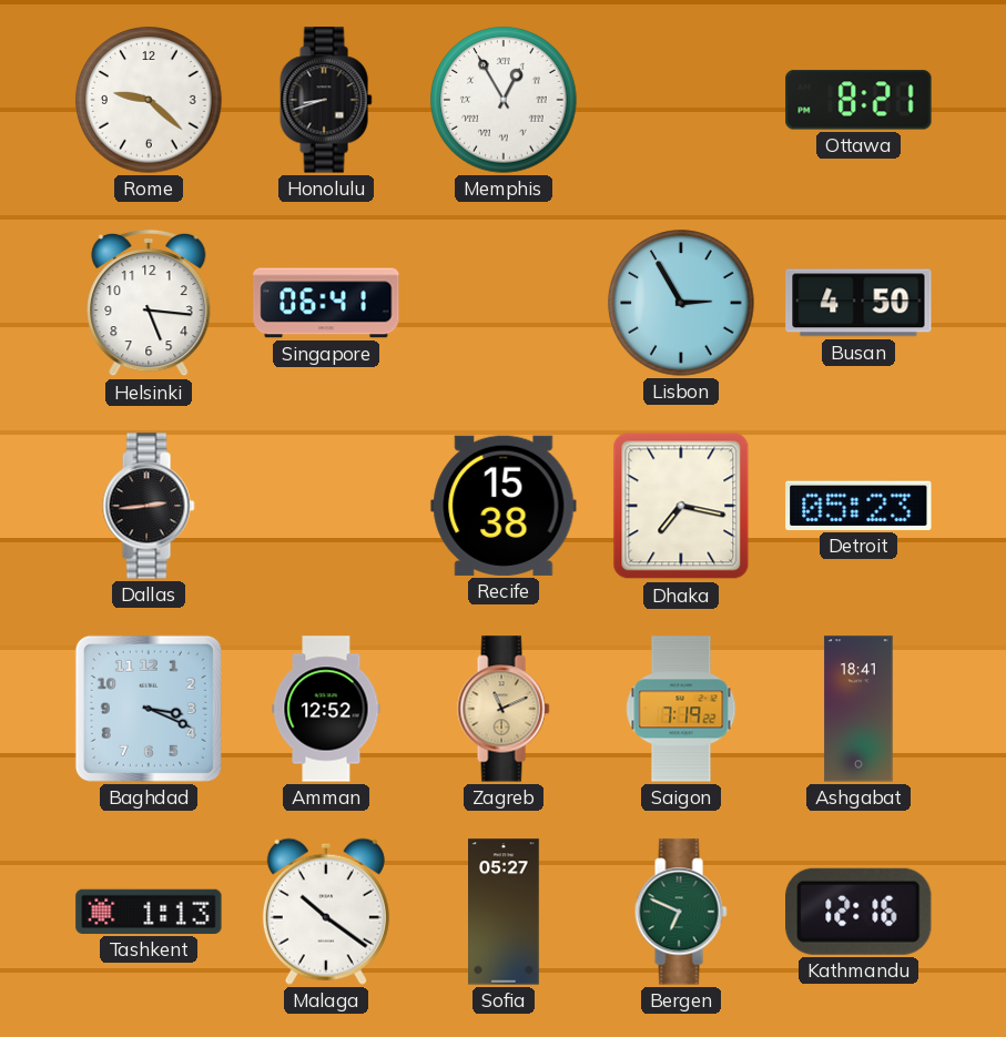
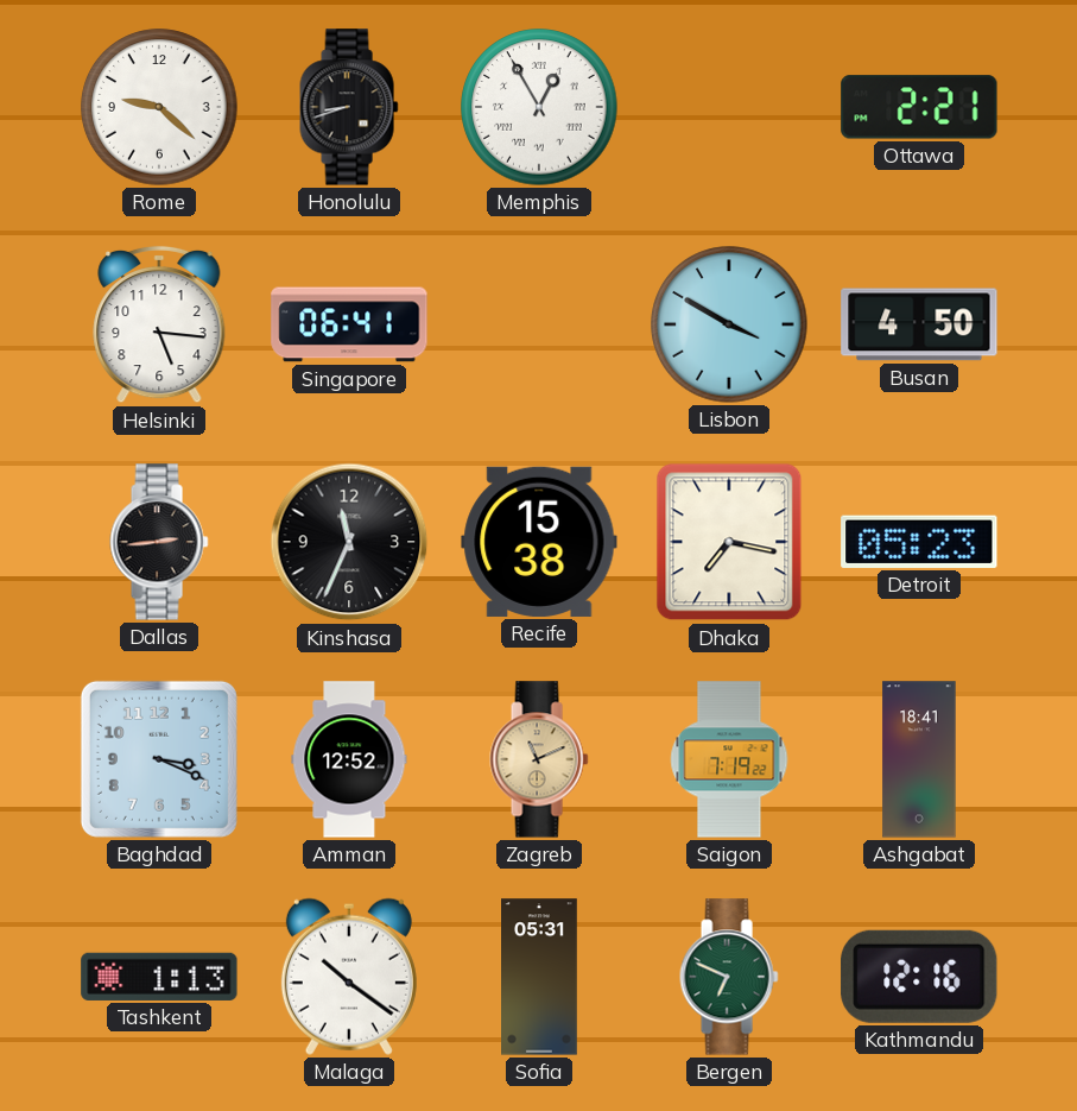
Ottawa: 8:21 -> 2:21
Lisbon: 2:55 -> 3:50
Kinshasa: none -> 11:34
Sofia: 05:27 -> 05:31
